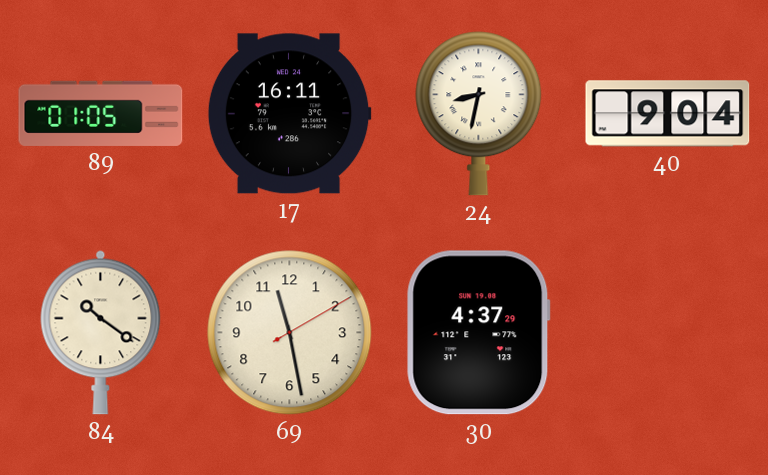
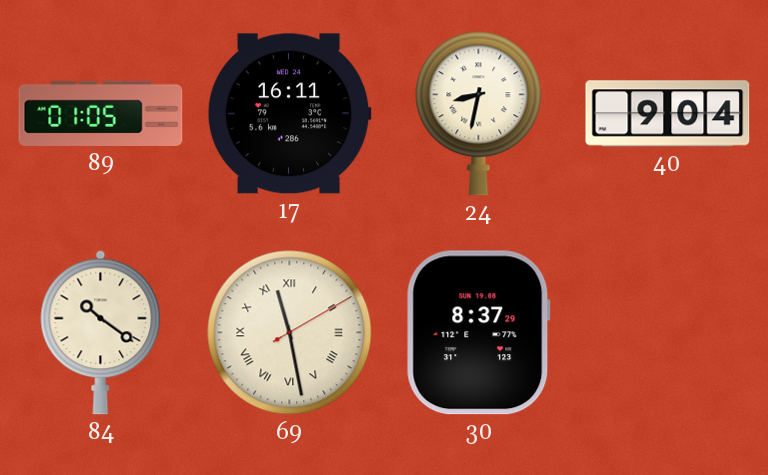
69 numerals: Arabic -> Roman
30: 4:37 -> 8:37
